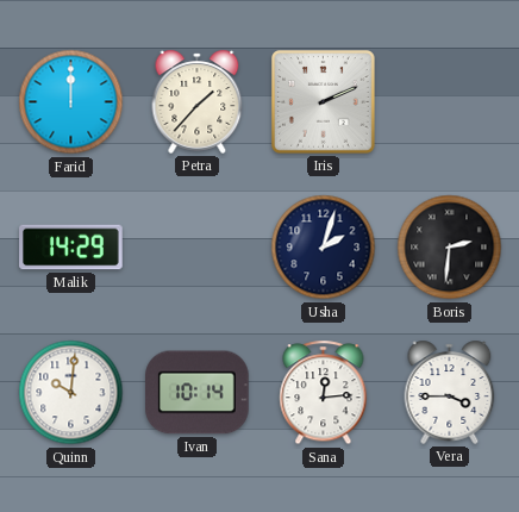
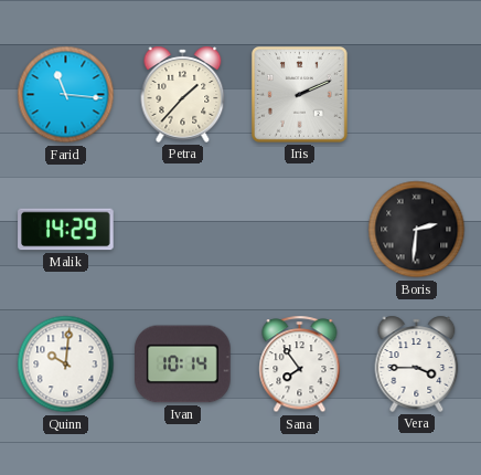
Farid: 12:00 -> 11:16
Usha: 2:03 -> none
Sana: 12:14 -> 7:54
